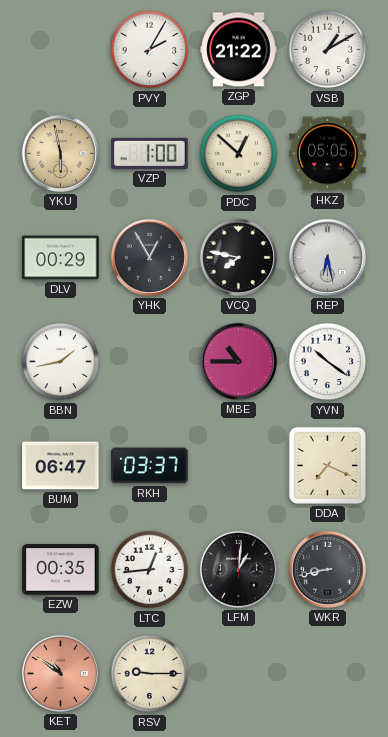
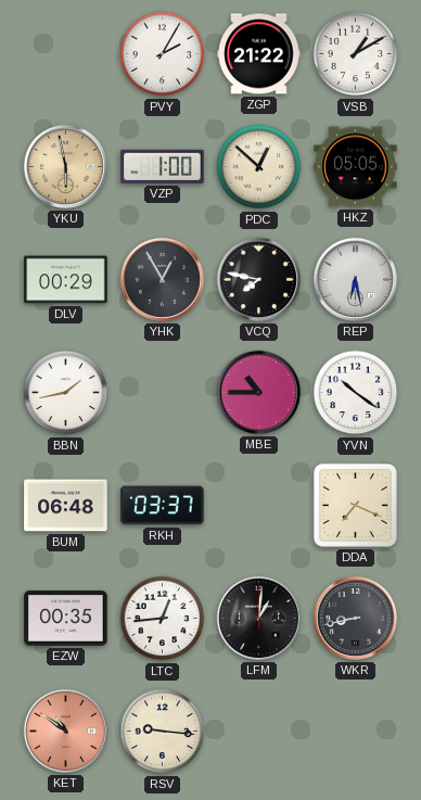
BUM: 06:47 -> 06:48
RSV: 9:15 -> 9:16
